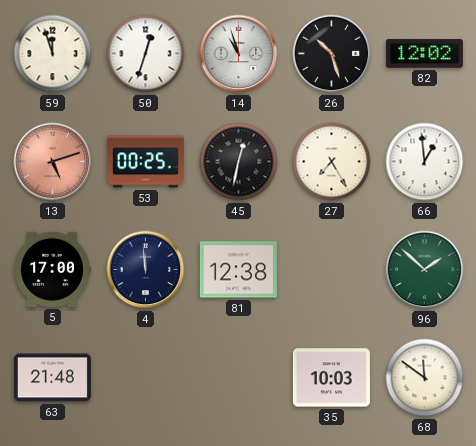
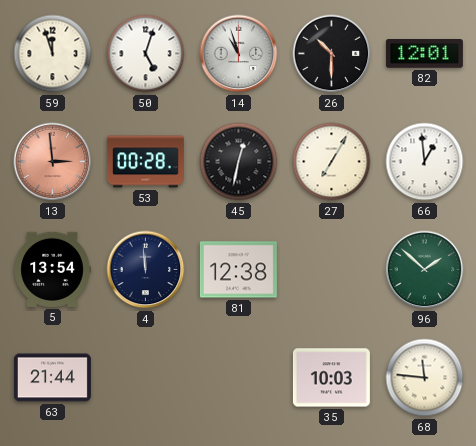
50: 12:33 -> 5:03
26: 10:27 -> 10:30
82: 12:02 -> 12:01
13: 5:12 -> 2:59
53: 00:25 -> 00:28
27: 7:25 -> 7:05
5: 17:00 -> 13:54
63: 21:48 -> 21:44
68: 11:51 -> 11:46
